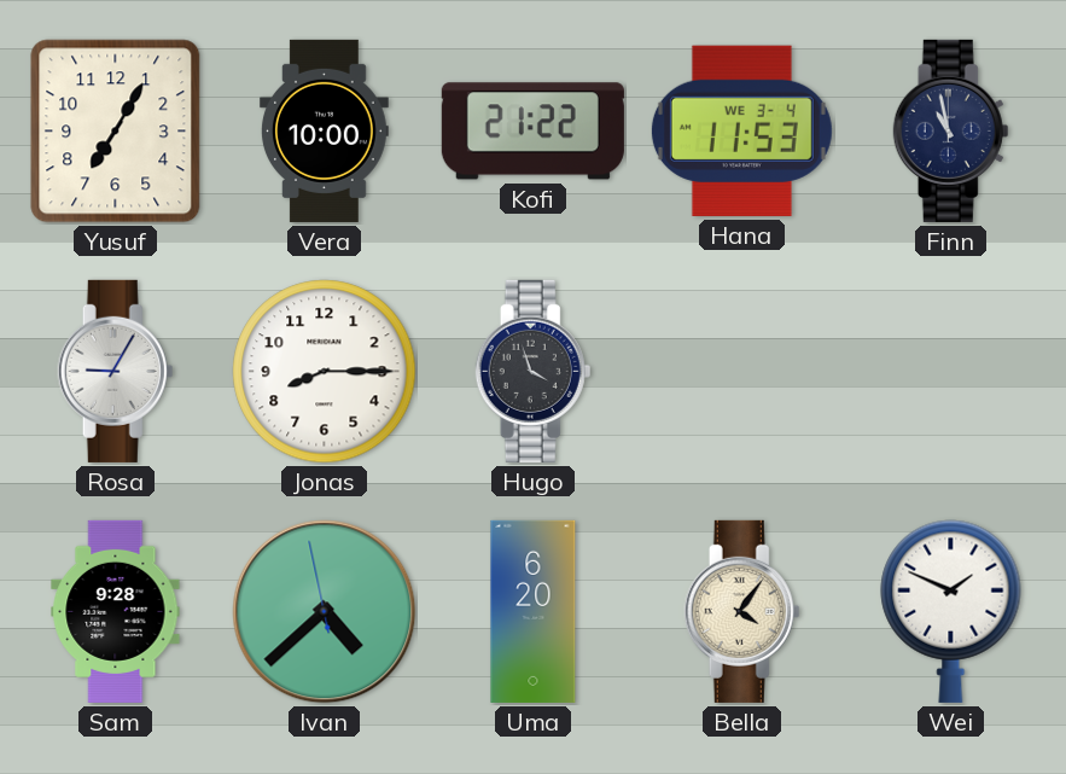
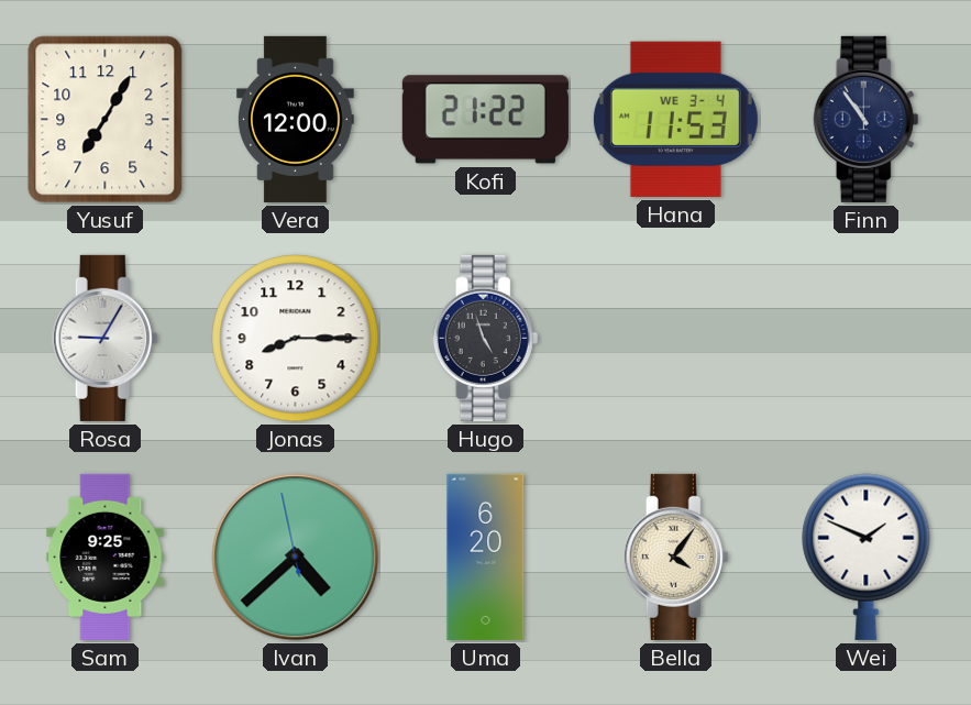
Vera: 10:00 -> 12:00
Finn: 10:58 -> 10:54
Hugo: 3:57 -> 4:57
Sam: 9:28 -> 9:25
